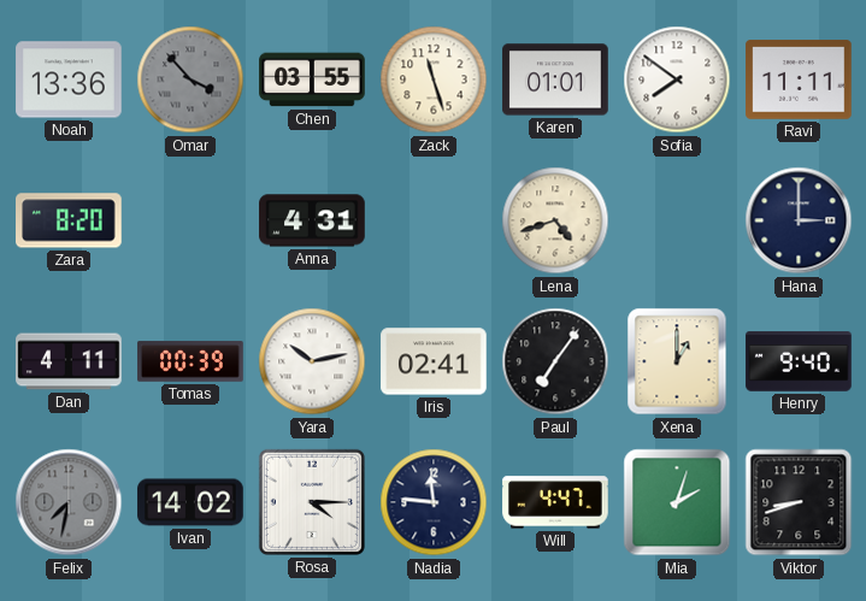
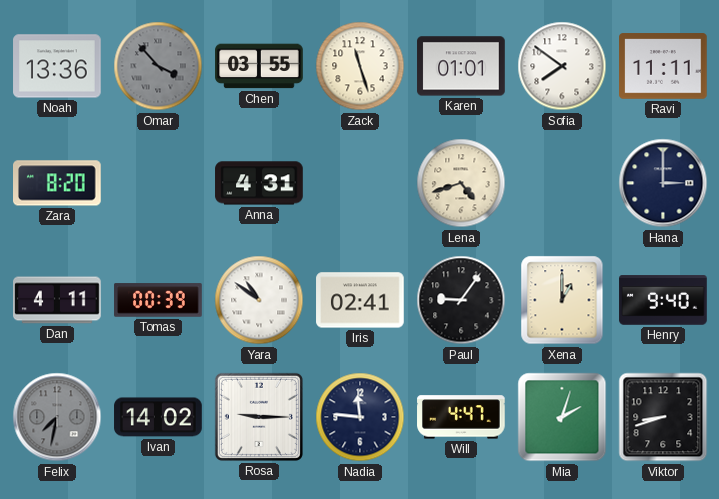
Yara: 10:13 -> 10:51
Paul: 7:06 -> 9:06
Rosa: 4:15 -> 9:15
